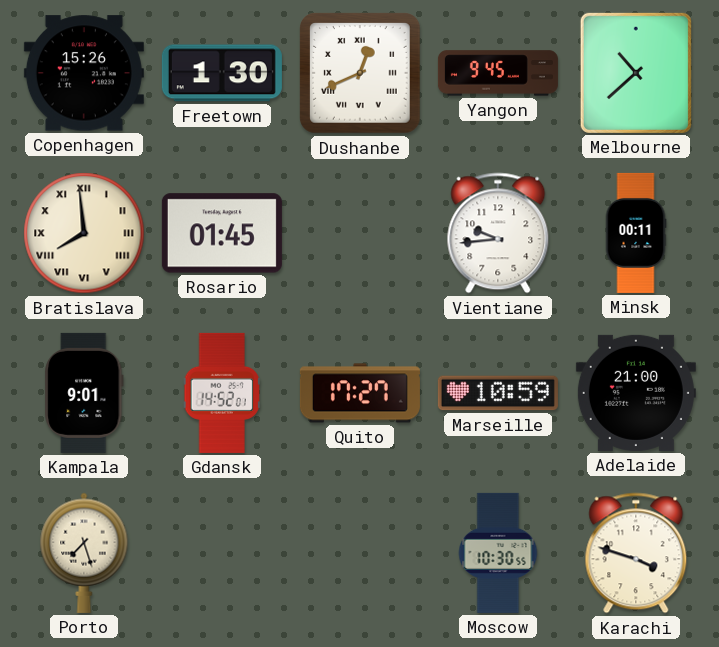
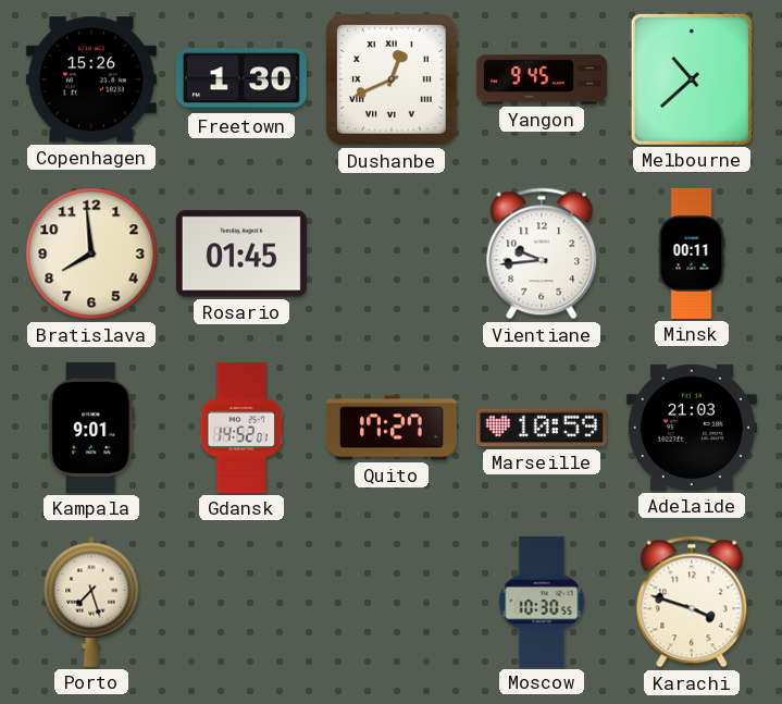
Bratislava numerals: Roman -> Arabic
Adelaide: 21:00 -> 21:03
